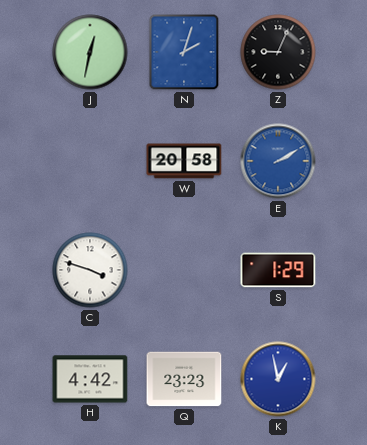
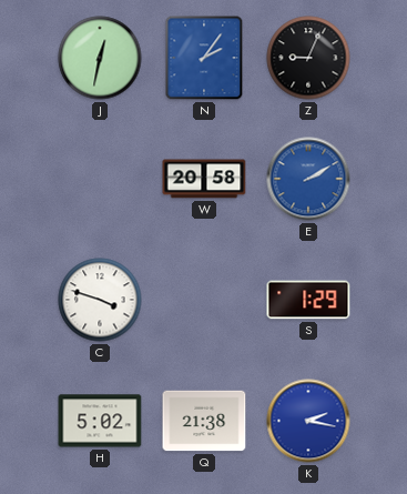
N: 2:03 -> 2:06
H: 4:42 -> 5:02
Q: 23:23 -> 21:38
K: 12:58 -> 2:17
